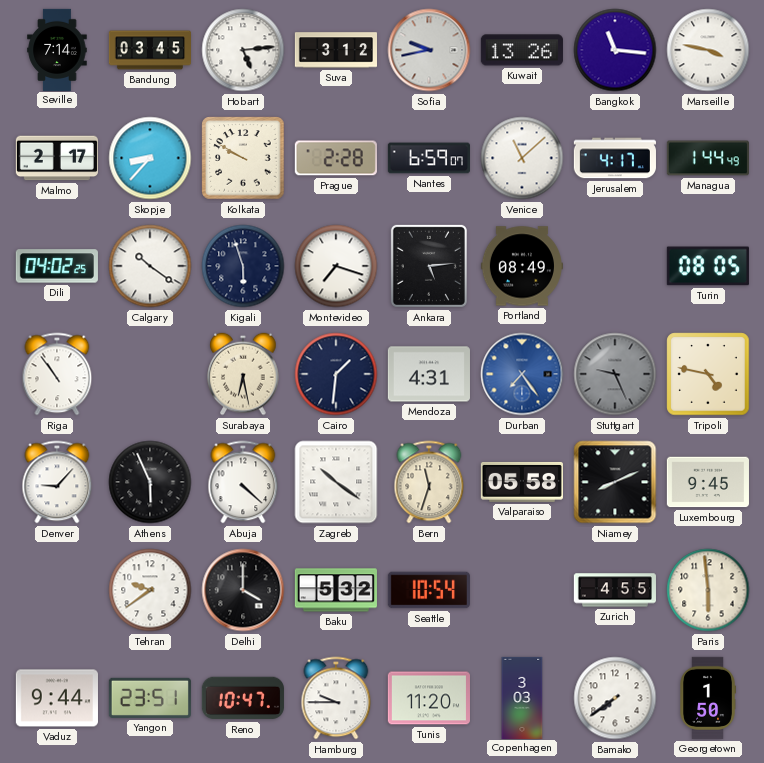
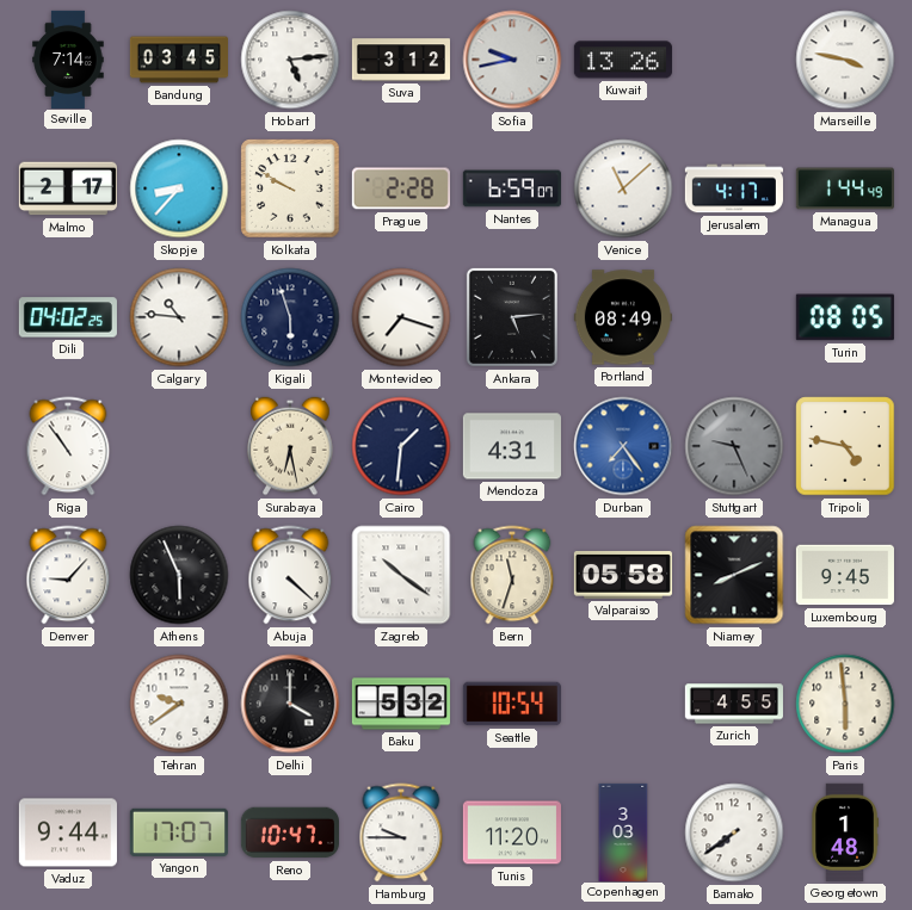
Bangkok: 11:16 -> none
Calgary: 10:21 -> 10:46
Yangon: 23:51 -> 17:07
Georgetown: 1:50 -> 1:48
